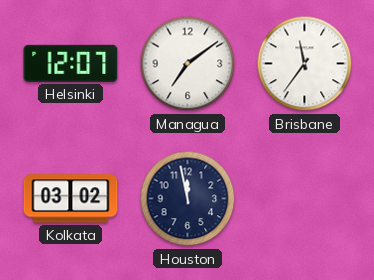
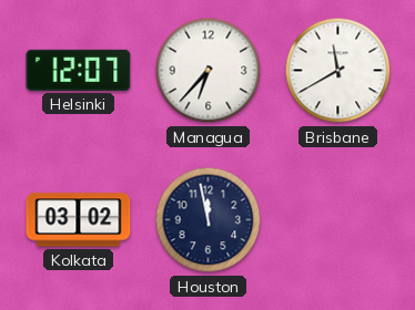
Managua: 7:09 -> 6:37
Brisbane: 11:36 -> 11:40
